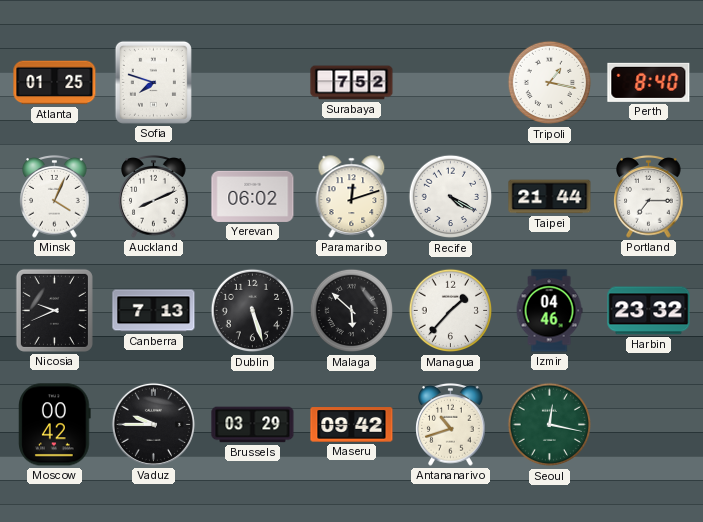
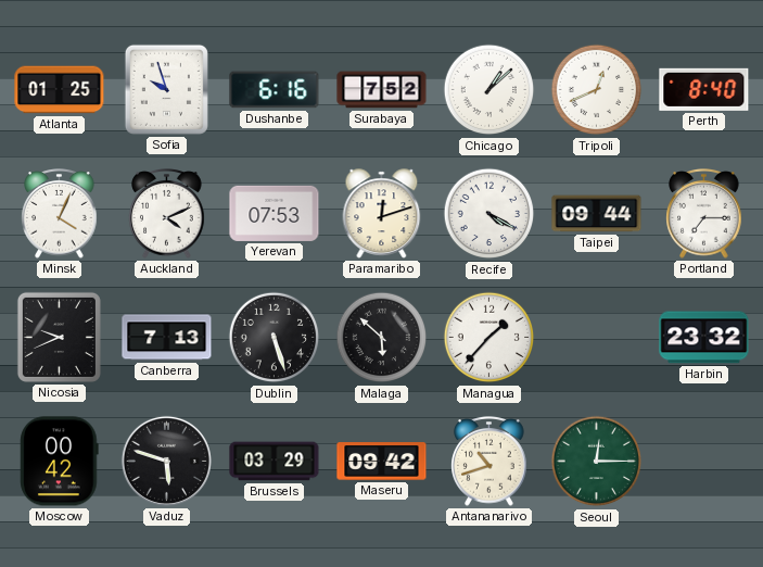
Sofia: 7:48 -> 9:57
Dushanbe: none -> 6:16
Chicago: none -> 1:08
Tripoli: 1:17 -> 12:41
Auckland: 8:11 -> 4:11
Yerevan: 06:02 -> 07:53
Taipei: 21:44 -> 09:44
Izmir: 04:46 -> none
Vaduz: 9:45 -> 5:48
Seoul: 12:17 -> 12:15
